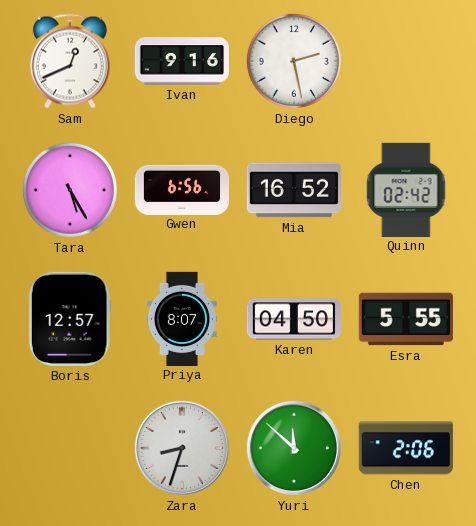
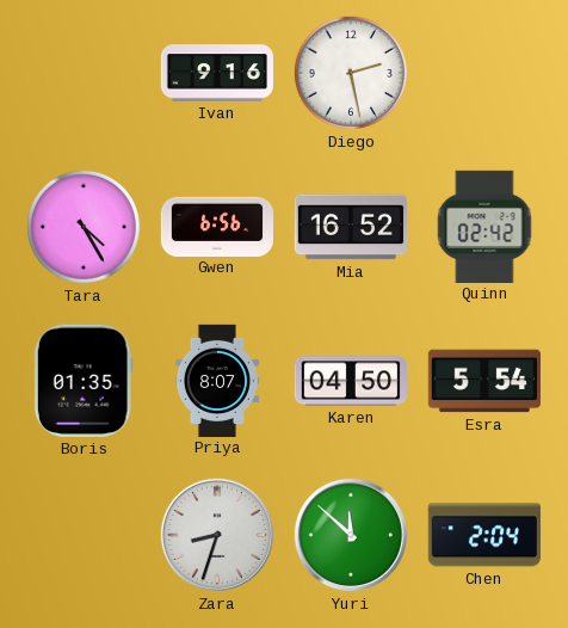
Sam: 12:41 -> none
Tara: 5:25 -> 4:25
Boris: 12:57 -> 01:35
Esra: 5:55 -> 5:54
Chen: 2:06 -> 2:04
